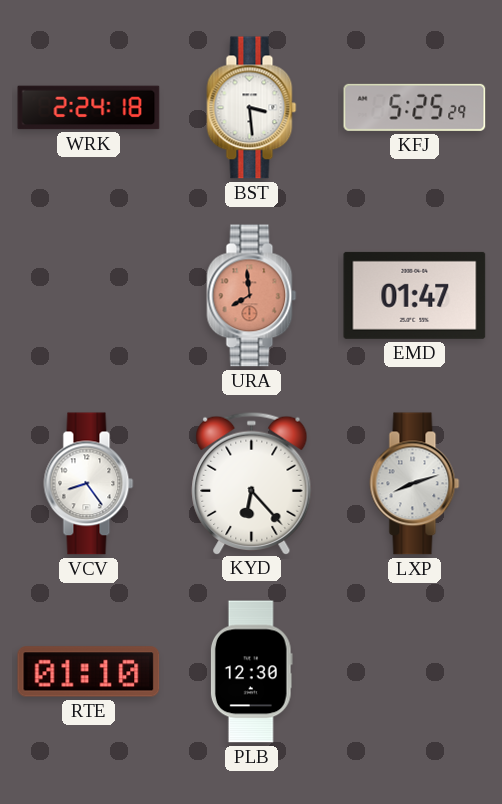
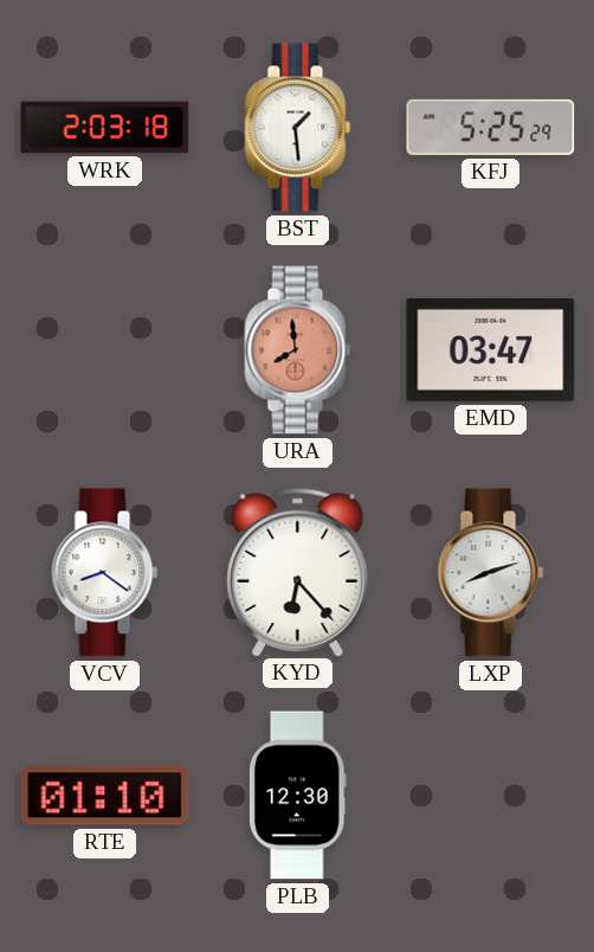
WRK: 2:24 -> 2:03
BST: 3:29 -> 1:29
EMD: 01:47 -> 03:47
VCV: 8:24 -> 8:21
